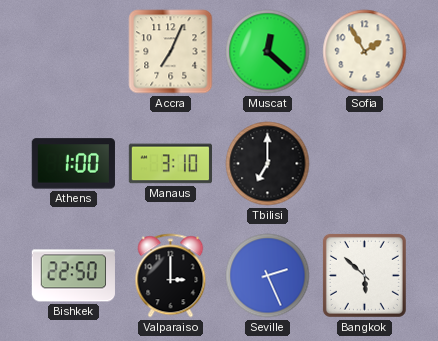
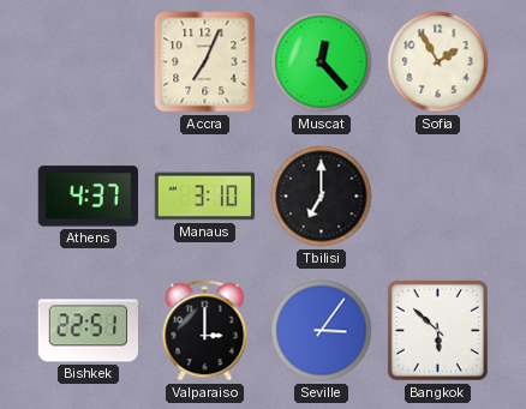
Muscat: 12:22 -> 12:23
Athens: 1:00 -> 4:37
Bishkek: 22:50 -> 22:51
Seville: 2:26 -> 3:06
